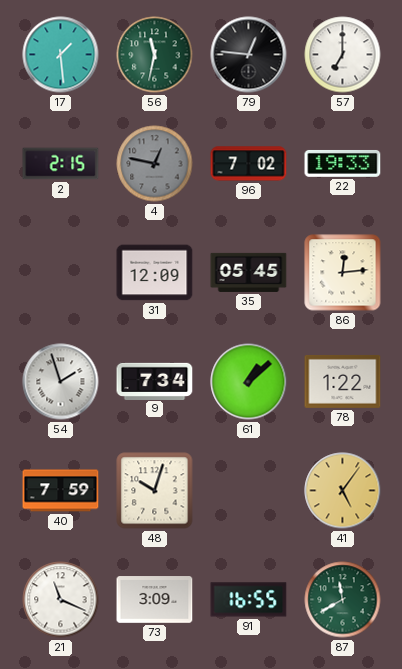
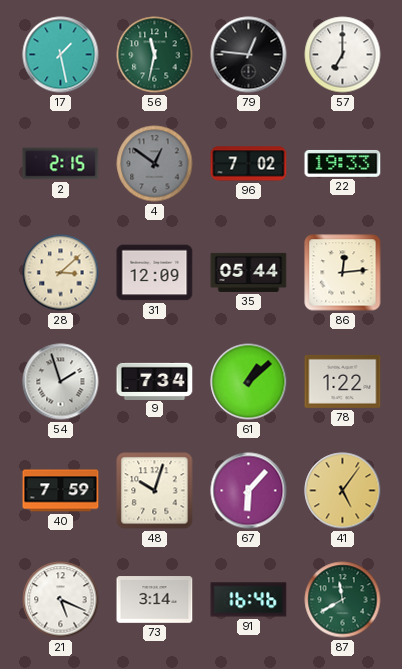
17: 1:29 -> 1:28
4: 12:47 -> 12:51
28: none -> 3:08
35: 05:45 -> 05:44
67: none -> 6:07
21: 11:19 -> 5:19
73: 3:09 -> 3:14
91: 16:55 -> 16:46
